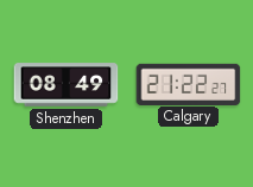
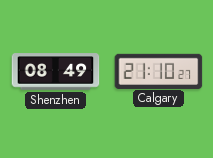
Calgary: 21:22 -> 21:10
